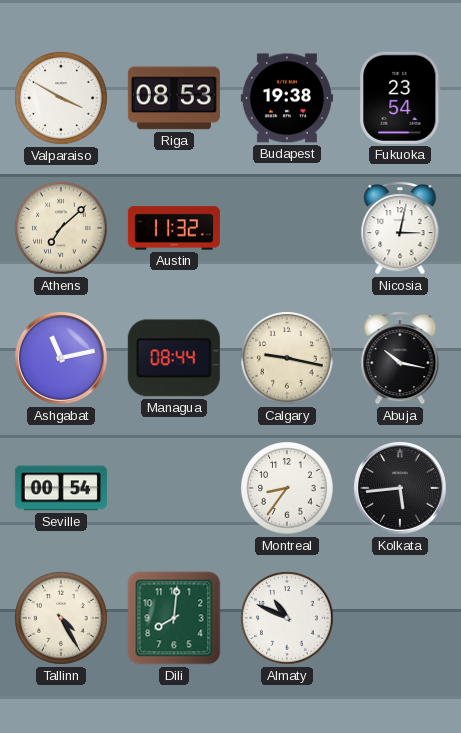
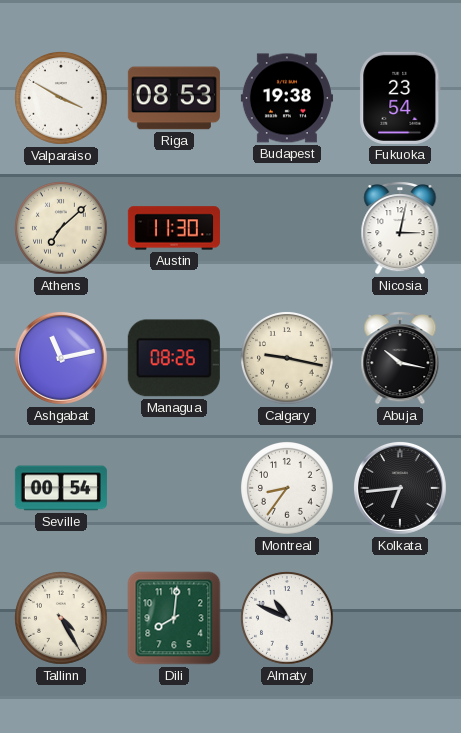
Austin: 11:32 -> 11:30
Managua: 08:44 -> 08:26
Kolkata: 5:44 -> 6:44
